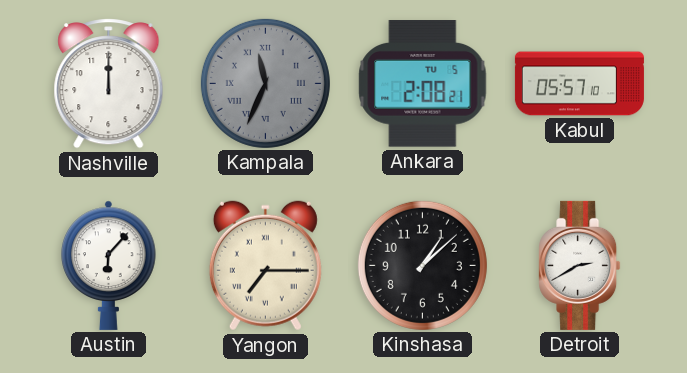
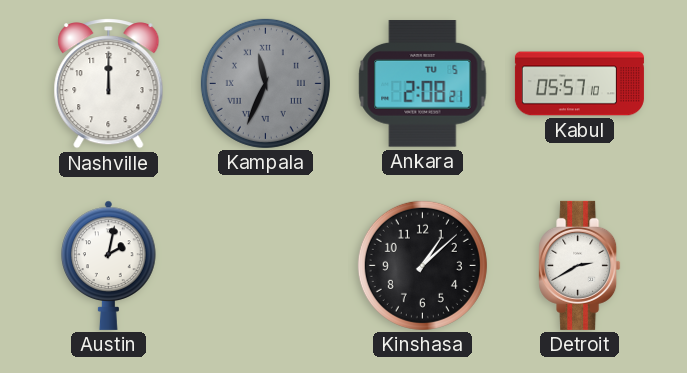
Austin: 6:07 -> 2:02
Yangon: 7:15 -> none
